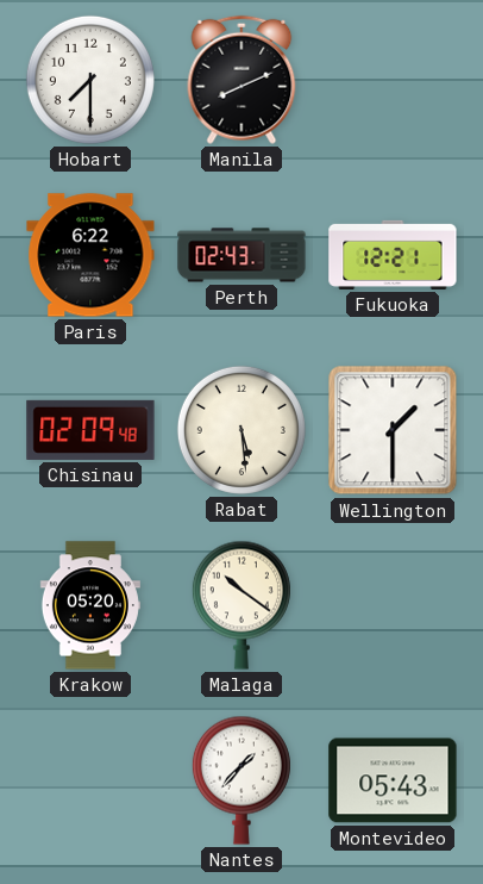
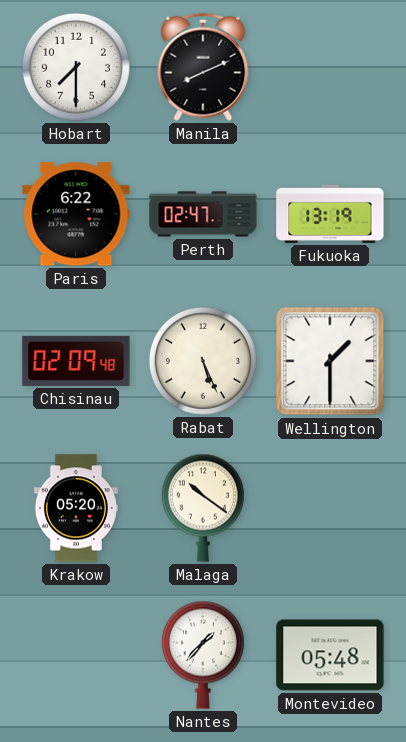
Perth: 02:43 -> 02:47
Fukuoka: 12:21 -> 13:19
Rabat: 5:29 -> 5:26
Montevideo: 05:43 -> 05:48
